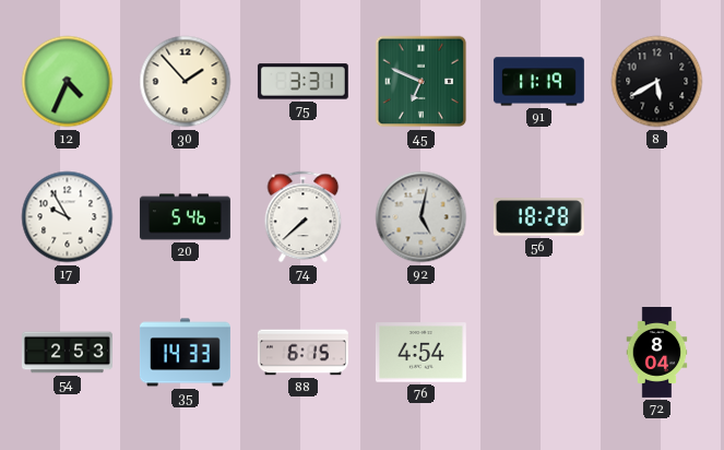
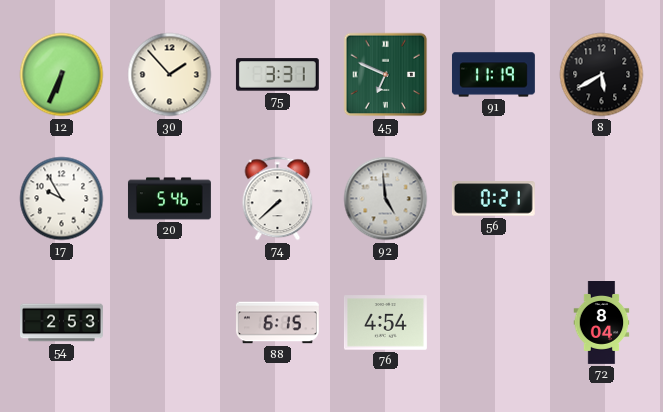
12: 4:34 -> 6:34
92: 5:02 -> 4:59
56: 18:28 -> 0:21
35: 14:33 -> none
